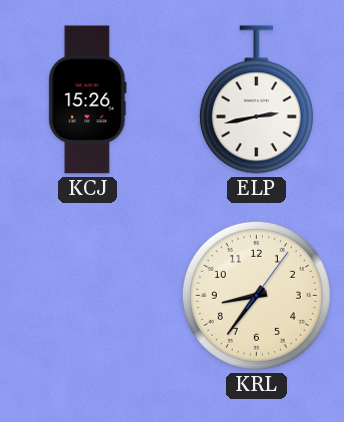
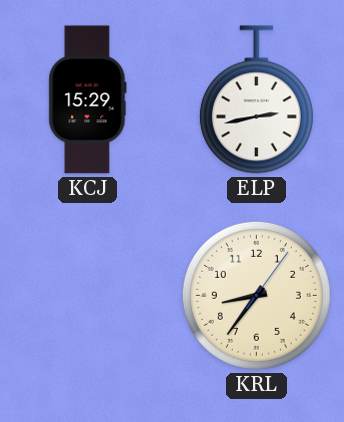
KCJ: 15:26 -> 15:29
